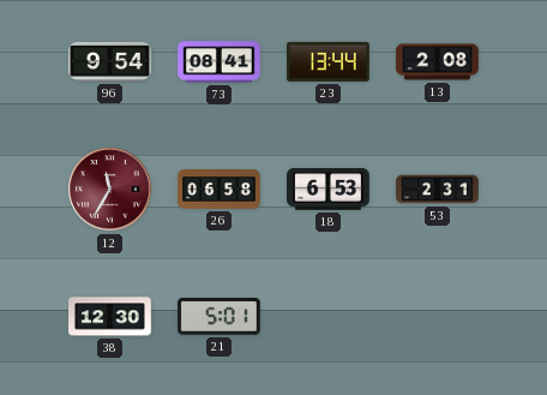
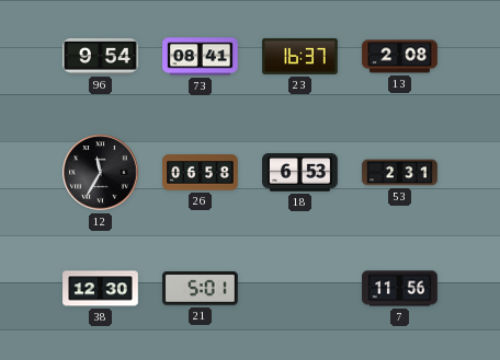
23: 13:44 -> 16:37
12 dial: burgundy -> black
7: none -> 11:56
